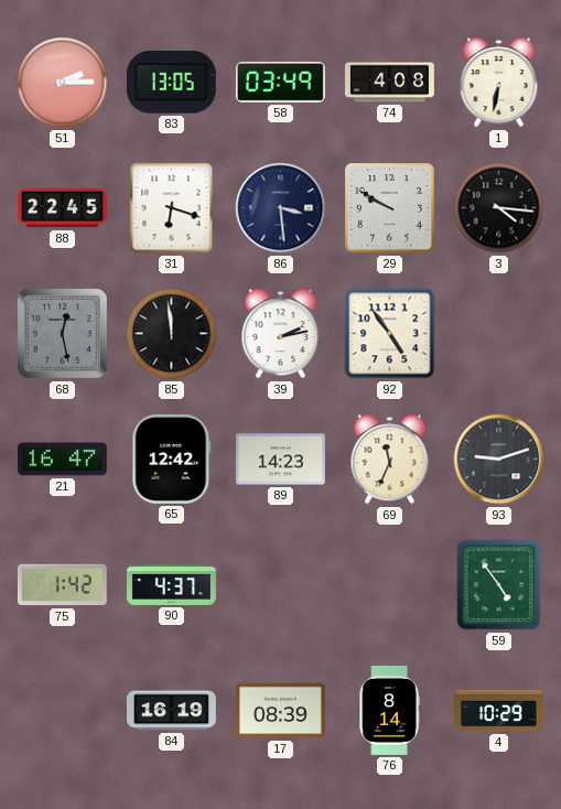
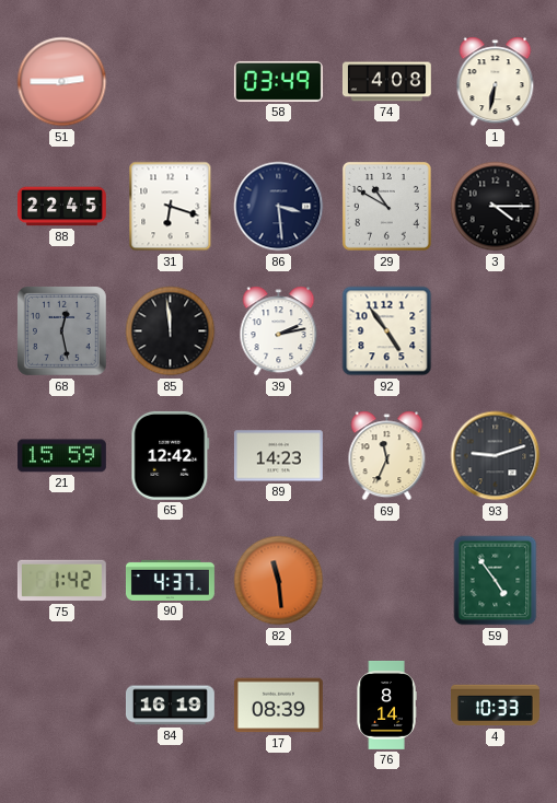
51: 2:15 -> 2:45
83: 13:05 -> none
29: 9:50 -> 10:50
3: 4:16 -> 4:15
21: 16:47 -> 15:59
82: none -> 11:29
4: 10:29 -> 10:33
